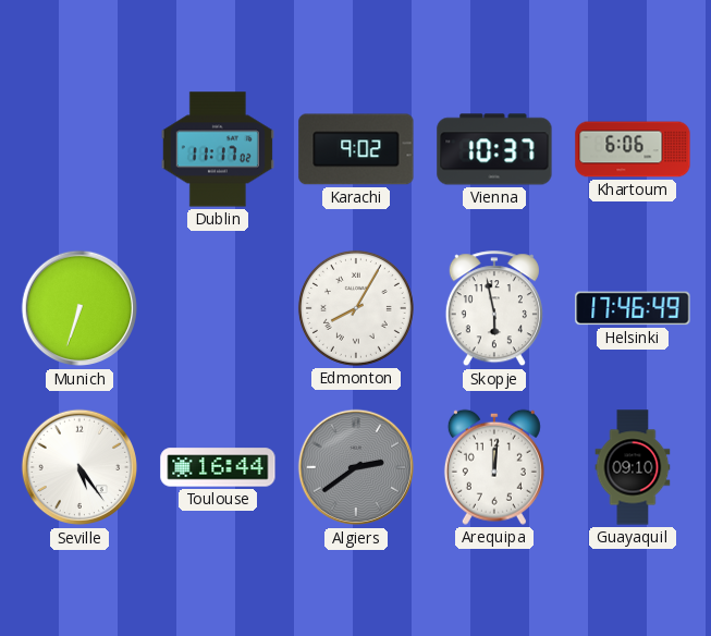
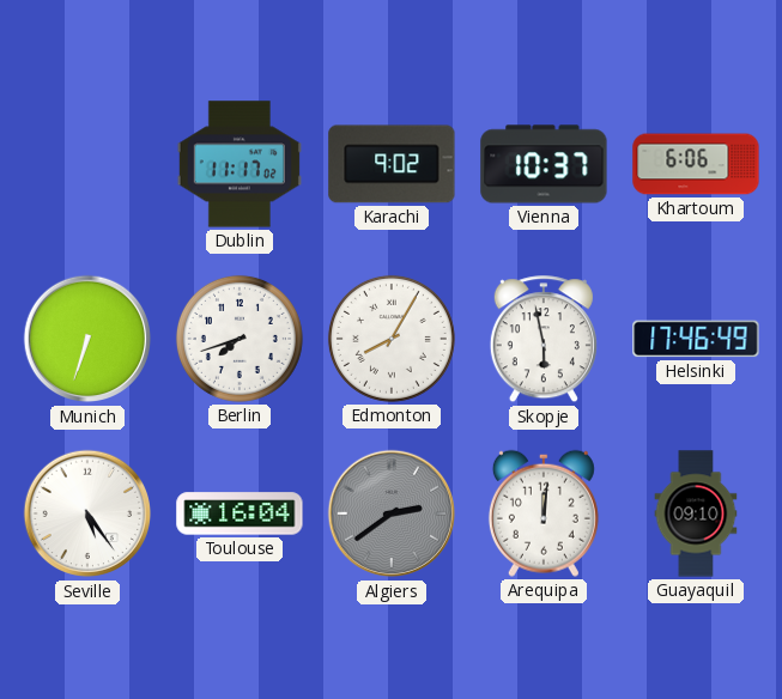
Berlin: none -> 7:42
Toulouse: 16:44 -> 16:04
